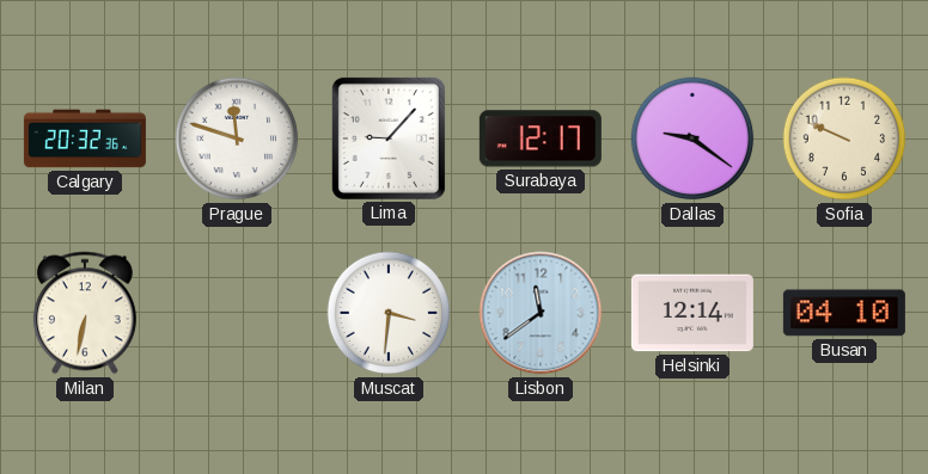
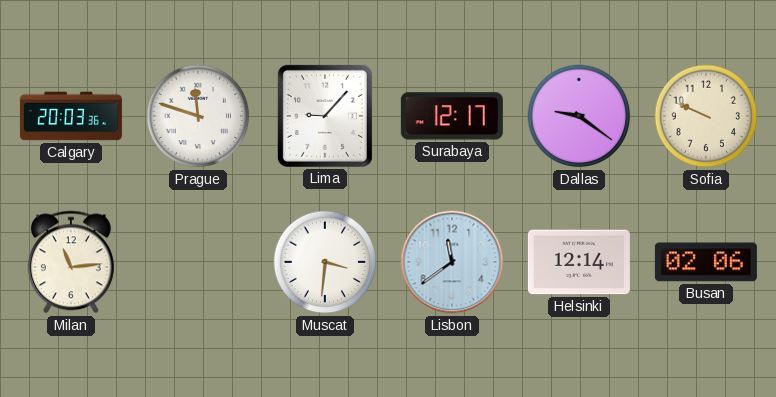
Calgary: 20:32 -> 20:03
Milan: 6:32 -> 11:14
Busan: 04:10 -> 02:06
